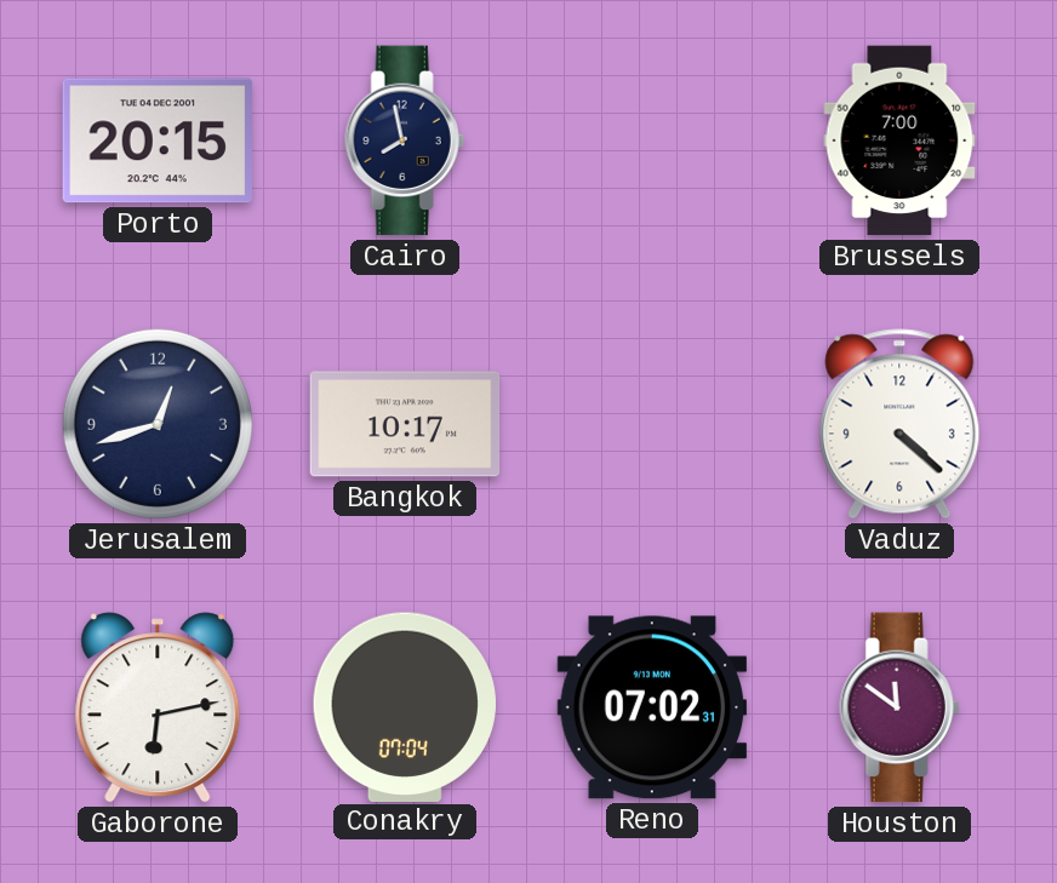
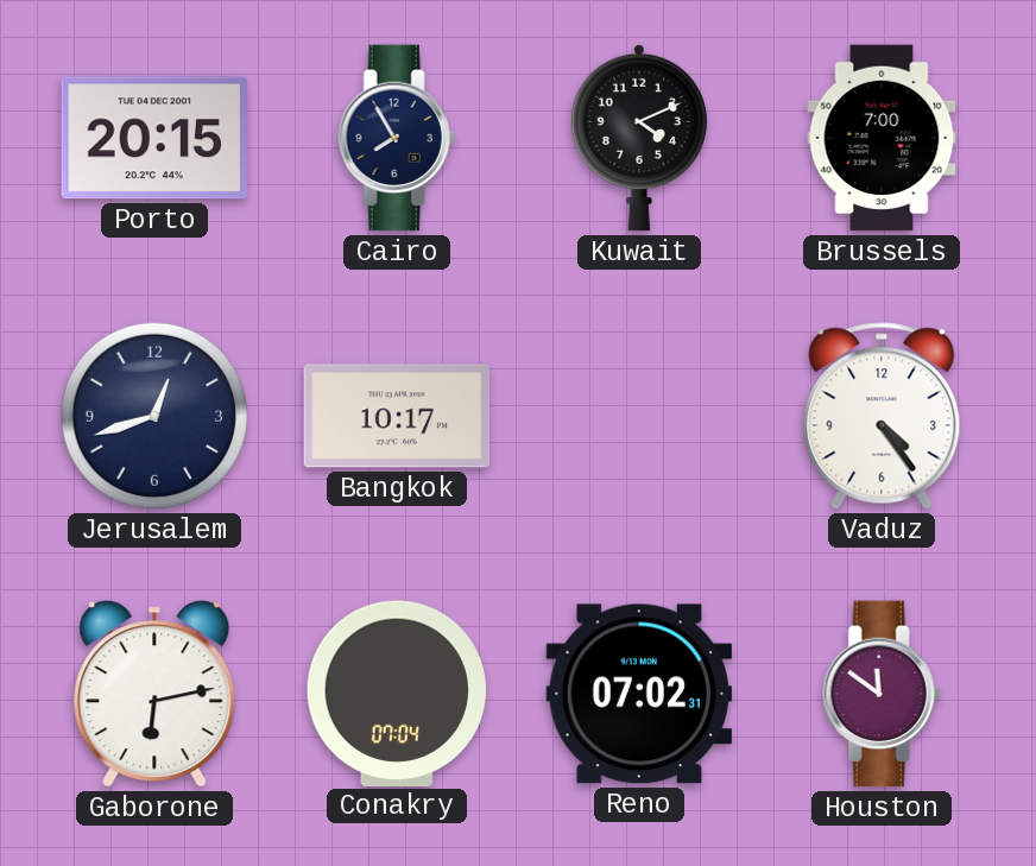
Cairo: 7:58 -> 7:55
Kuwait: none -> 4:11
Vaduz: 4:22 -> 4:24
